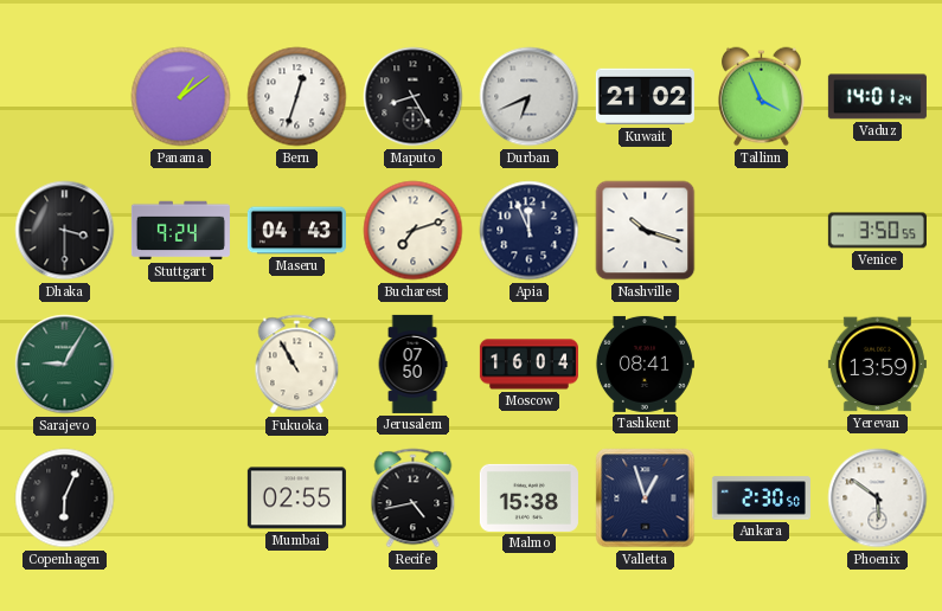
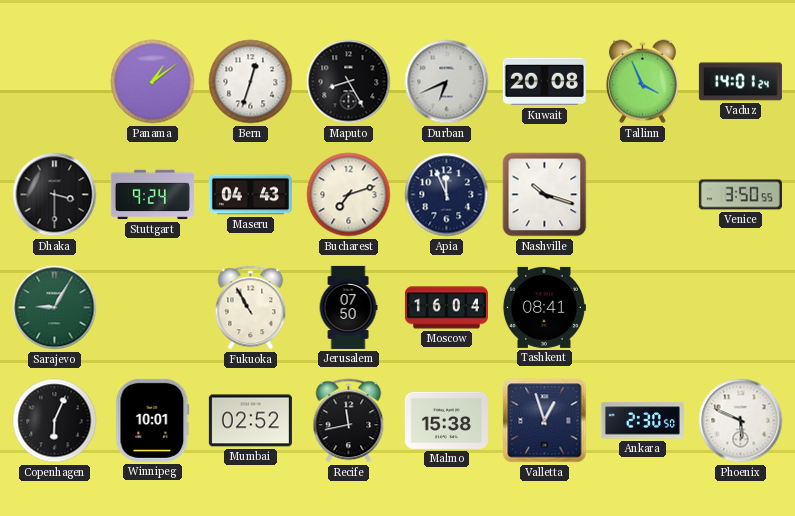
Kuwait: 21:02 -> 20:08
Yerevan: 13:59 -> none
Winnipeg: none -> 10:01
Mumbai: 02:55 -> 02:52
Recife: 4:43 -> 11:43
Phoenix: 5:51 -> 5:49
